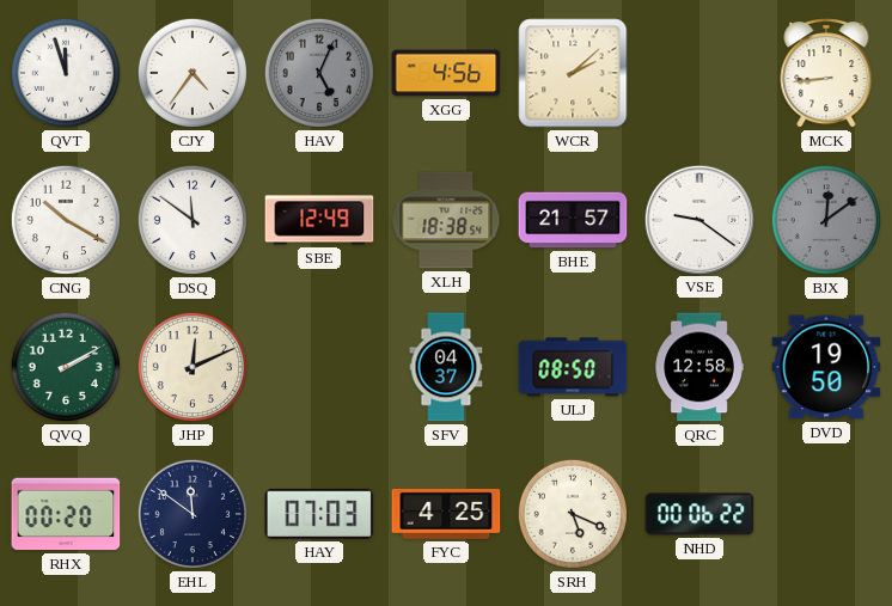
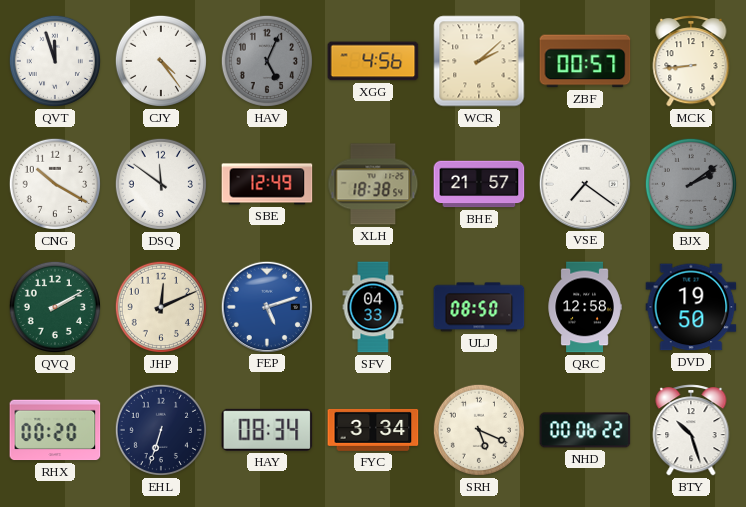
CJY: 4:36 -> 4:24
ZBF: none -> 00:57
VSE: 9:21 -> 7:21
BJX: 12:09 -> 2:09
FEP: none -> 5:12
SFV: 04:37 -> 04:33
EHL: 11:51 -> 6:33
HAY: 07:03 -> 08:34
FYC: 4:25 -> 3:34
BTY: none -> 10:27
